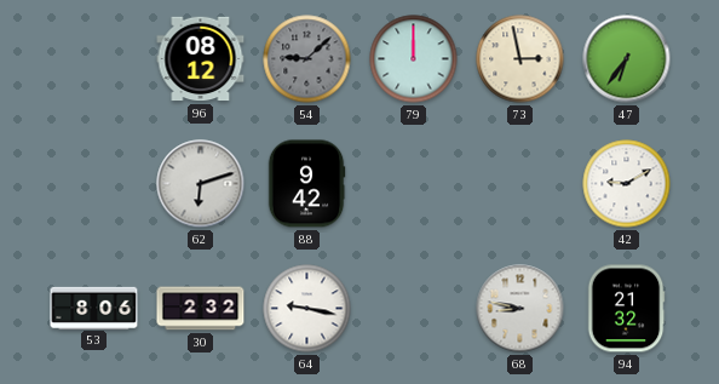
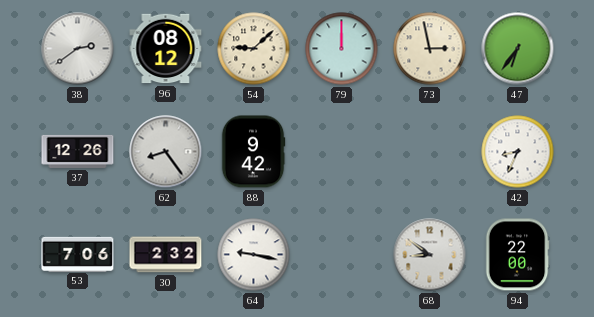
38: none -> 2:39
54 dial: grey -> cream
37: none -> 12:26
62: 6:12 -> 8:24
42: 9:10 -> 8:34
53: 8:06 -> 7:06
68: 8:47 -> 8:51
94: 21:32 -> 22:00
